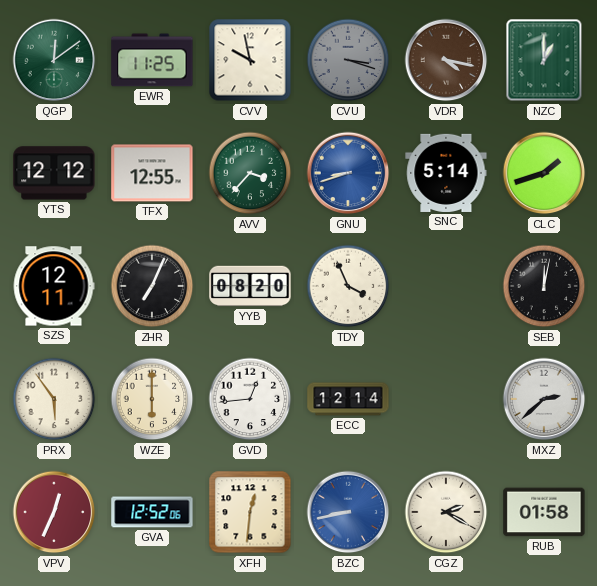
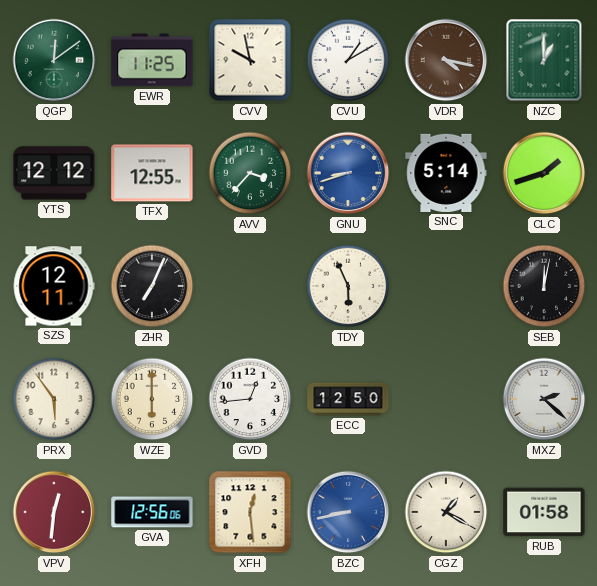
CVU: 3:18 -> 1:10
CVU dial: grey -> white
YYB: 08:20 -> none
TDY: 3:56 -> 5:56
ECC: 12:14 -> 12:50
MXZ: 2:38 -> 2:22
VPV: 12:34 -> 12:31
GVA: 12:52 -> 12:56
XFH: 12:31 -> 12:29
CGZ: 2:20 -> 1:20
